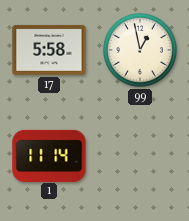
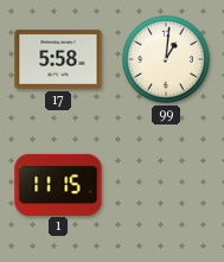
99: 12:58 -> 1:01
1: 11:14 -> 11:15
